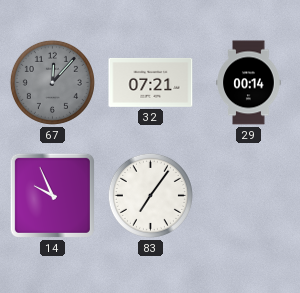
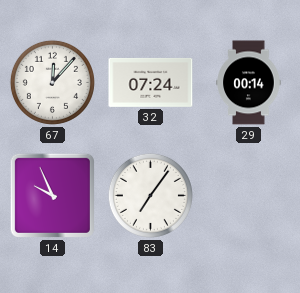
67 dial: grey -> white
32: 07:21 -> 07:24
